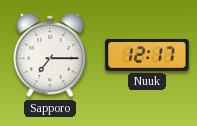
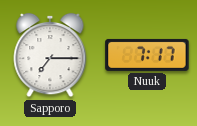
Nuuk: 12:17 -> 7:17
